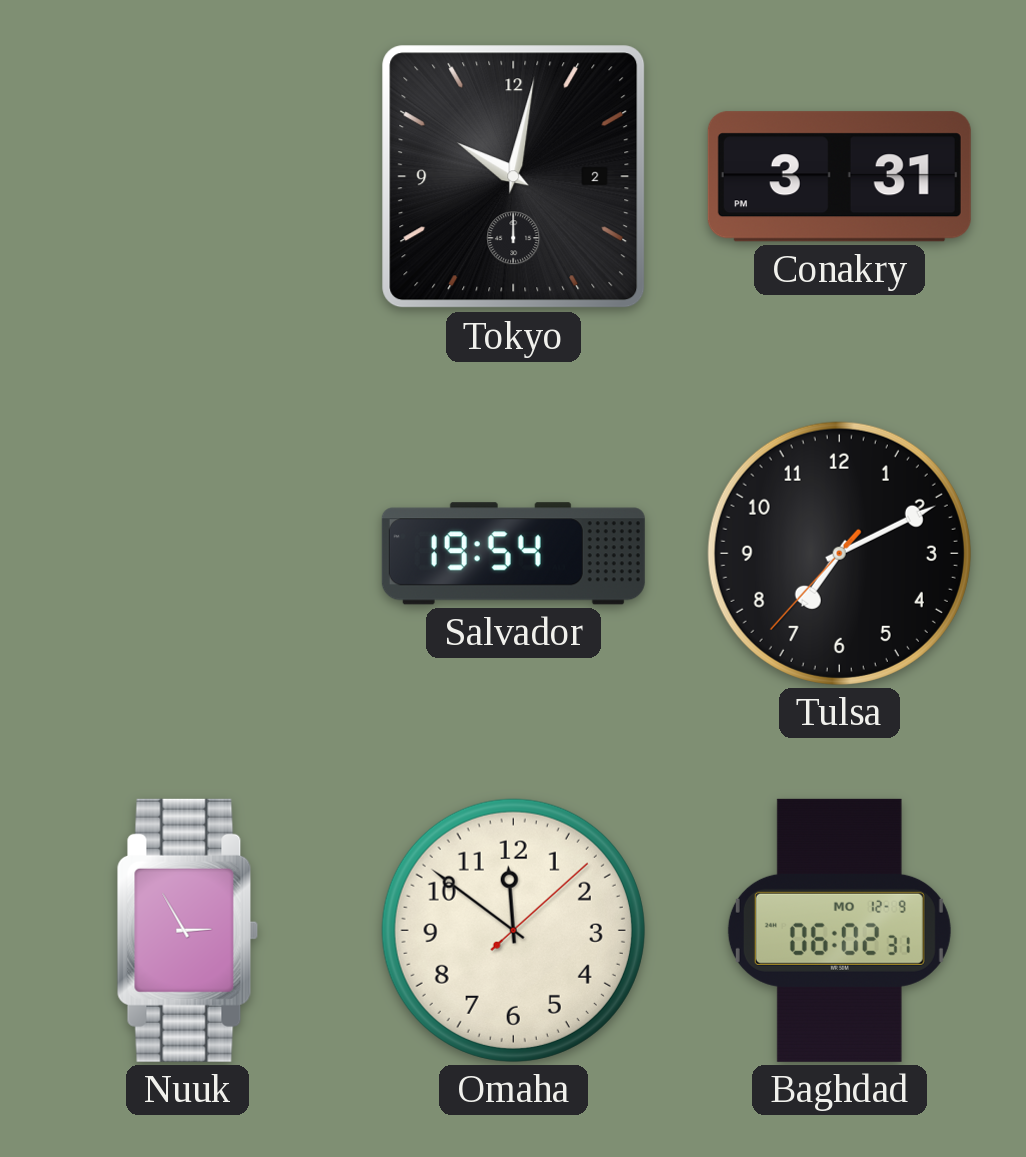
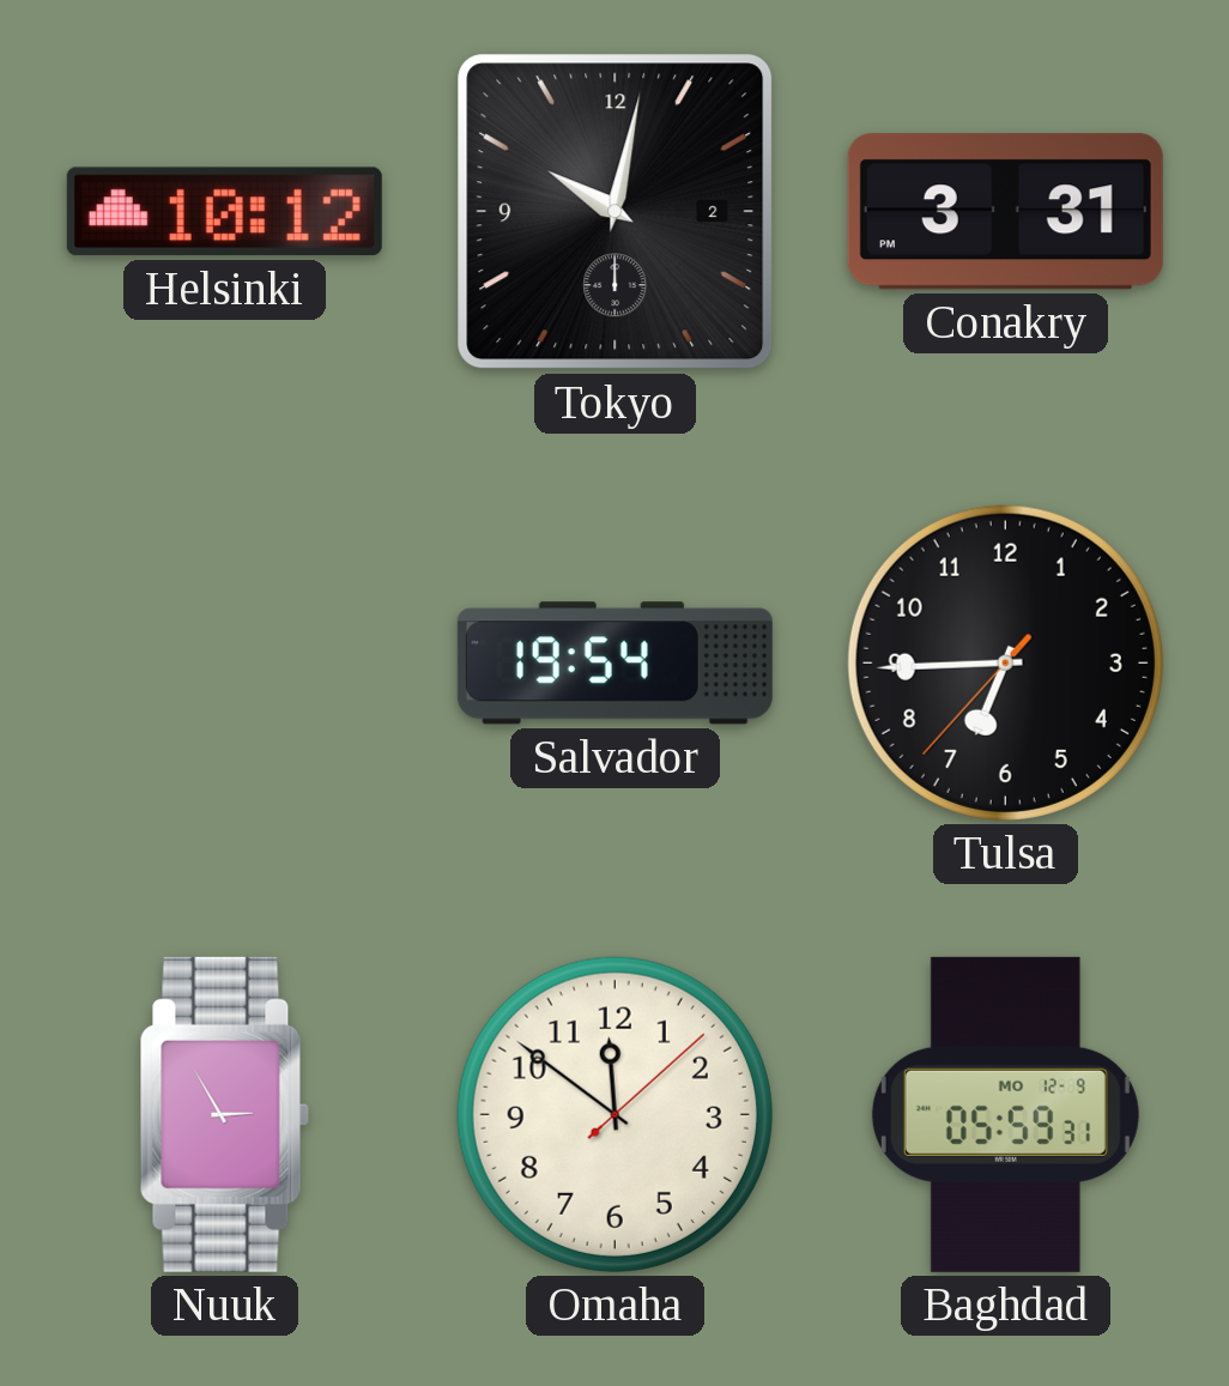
Helsinki: none -> 10:12
Tulsa: 7:10 -> 6:44
Baghdad: 06:02 -> 05:59
